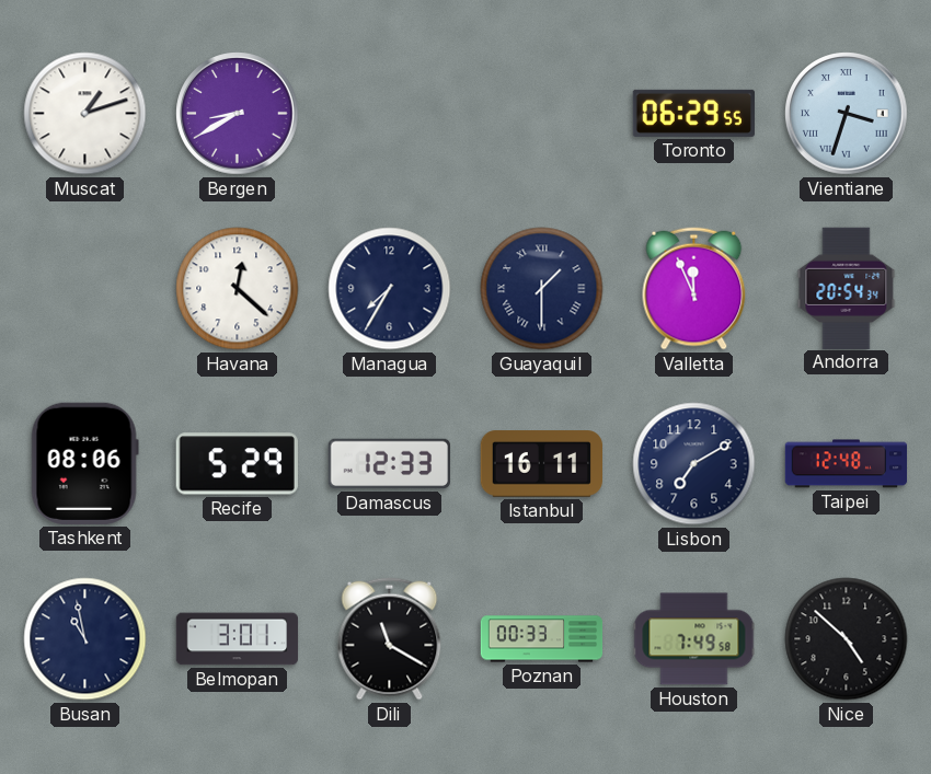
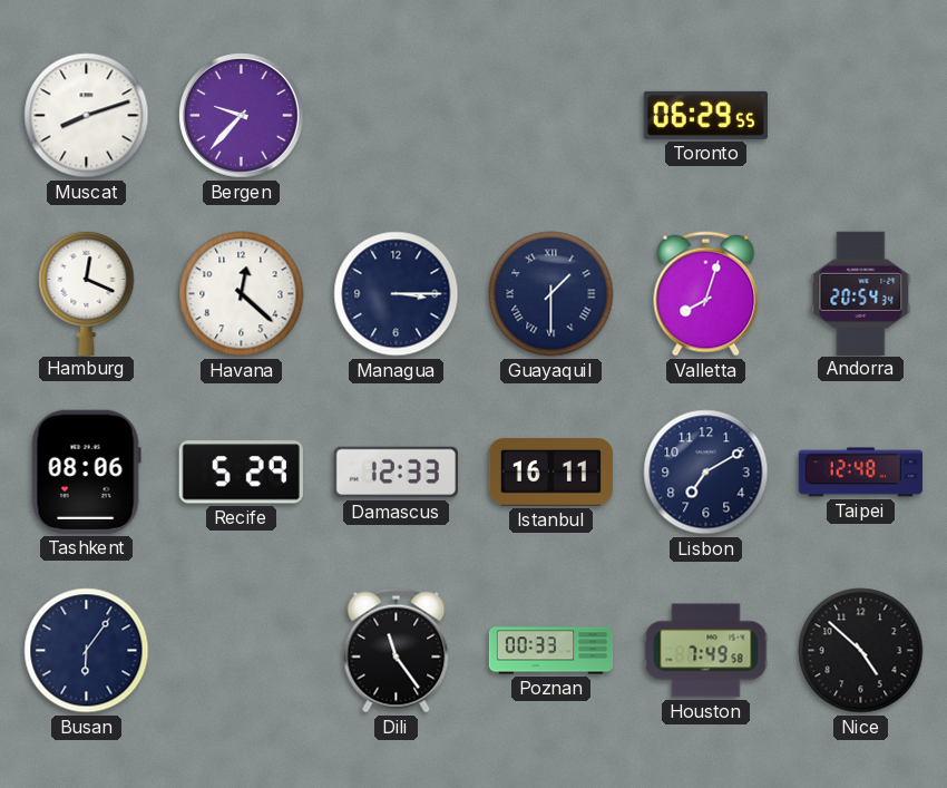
Muscat: 1:12 -> 8:12
Bergen: 8:40 -> 9:37
Vientiane: 3:33 -> none
Hamburg: none -> 12:19
Managua: 7:35 -> 3:15
Valletta: 11:56 -> 8:03
Busan: 10:58 -> 6:06
Belmopan: 3:01 -> none
Dili: 11:20 -> 11:24
